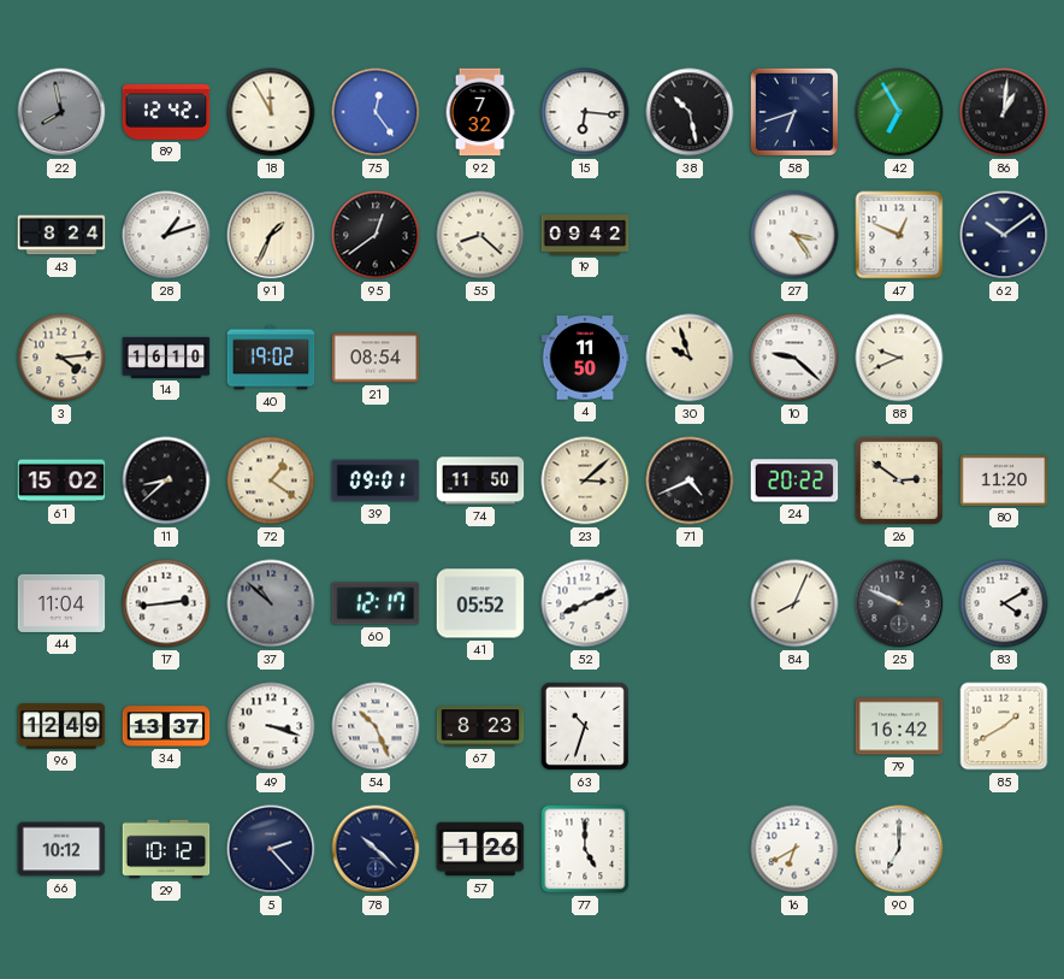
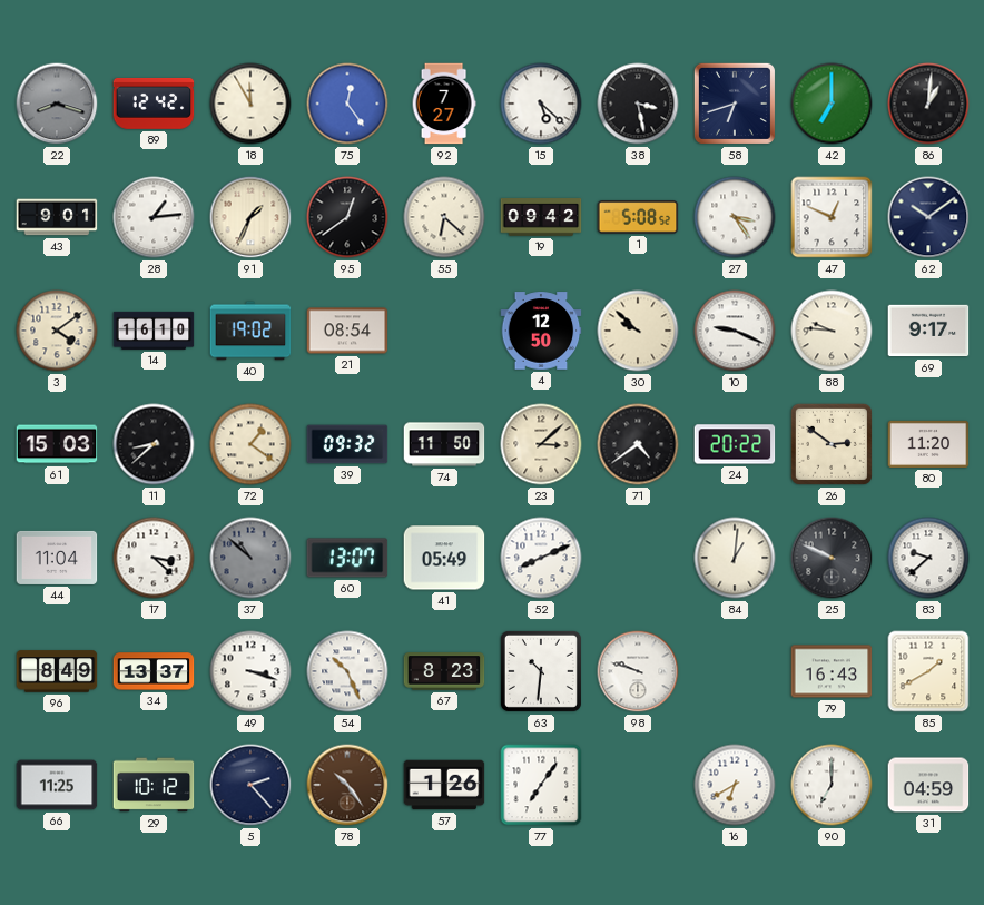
22: 7:58 -> 8:18
92: 7:32 -> 7:27
15: 6:16 -> 5:22
38: 10:28 -> 3:28
42: 6:55 -> 7:00
43: 8:24 -> 9:01
28: 1:12 -> 1:14
55: 8:22 -> 6:22
1: none -> 5:08
3: 4:14 -> 4:09
4: 11:50 -> 12:50
30: 9:57 -> 9:52
10: 9:22 -> 9:19
88: 9:41 -> 9:46
69: none -> 9:17
61: 15:02 -> 15:03
39: 09:01 -> 09:32
71: 4:41 -> 4:39
17: 2:44 -> 3:22
60: 12:17 -> 13:07
41: 05:52 -> 05:49
84: 8:04 -> 1:01
83: 4:10 -> 9:38
96: 12:49 -> 8:49
63: 10:33 -> 10:31
98: none -> 9:48
79: 16:42 -> 16:43
66: 10:12 -> 11:25
78: 10:22 -> 10:24
78 dial: navy -> brown
77: 5:00 -> 7:06
31: none -> 04:59
